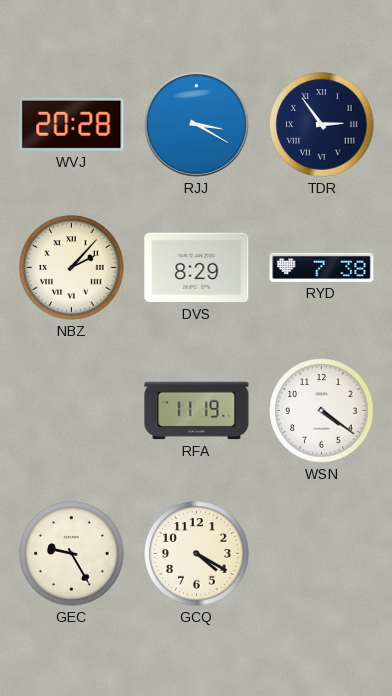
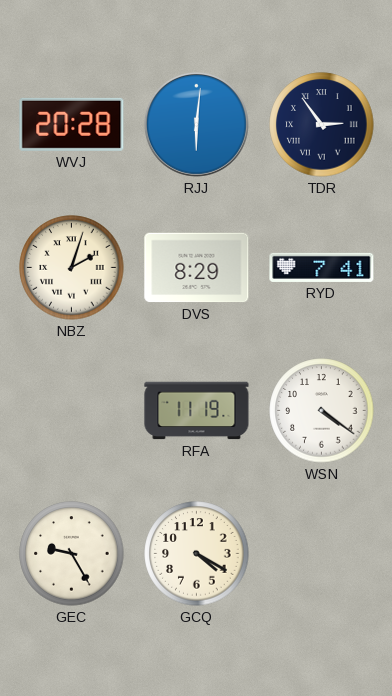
RJJ: 3:20 -> 6:01
NBZ: 2:07 -> 2:03
RYD: 7:38 -> 7:41
